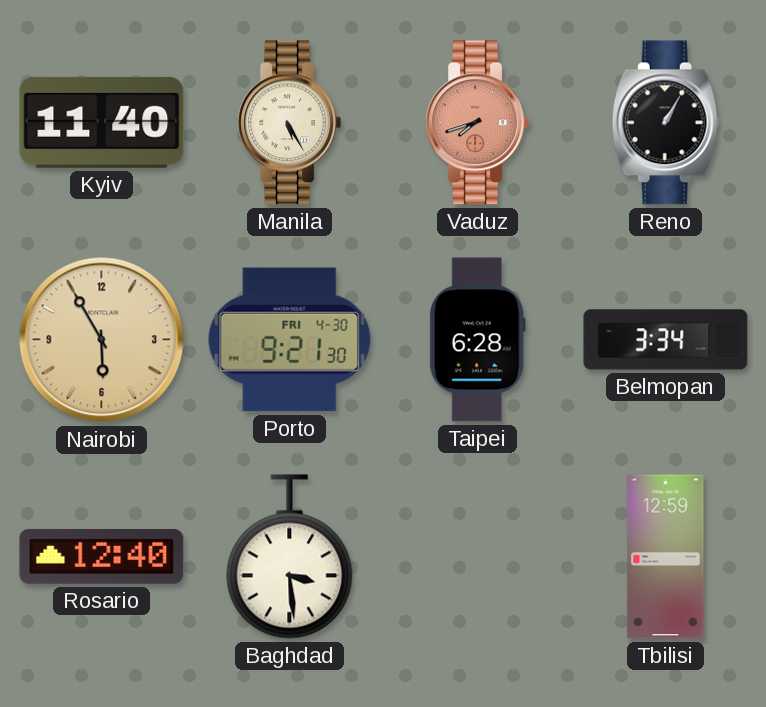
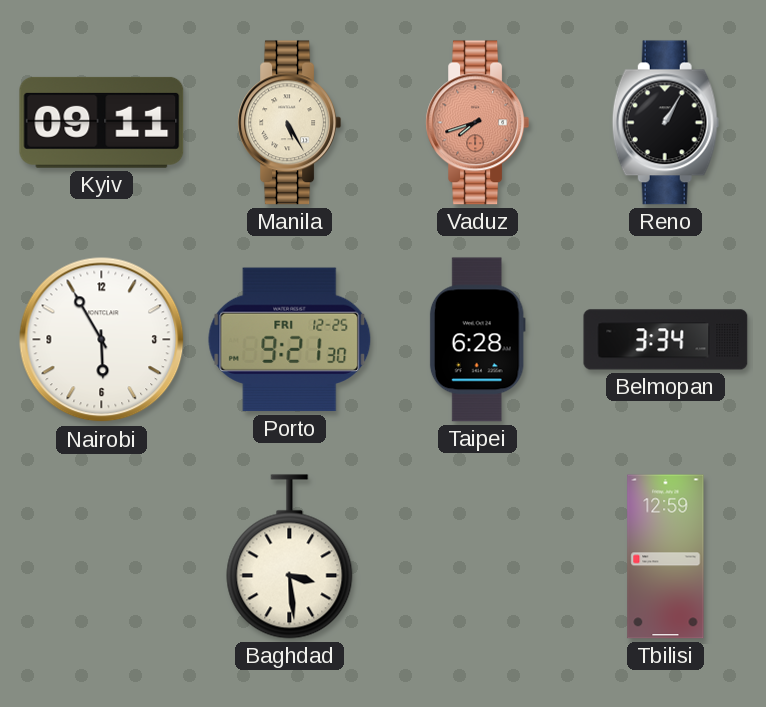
Kyiv: 11:40 -> 09:11
Nairobi dial: champagne -> white
Porto date: FRI 4-30 -> FRI 12-25
Rosario: 12:40 -> none
